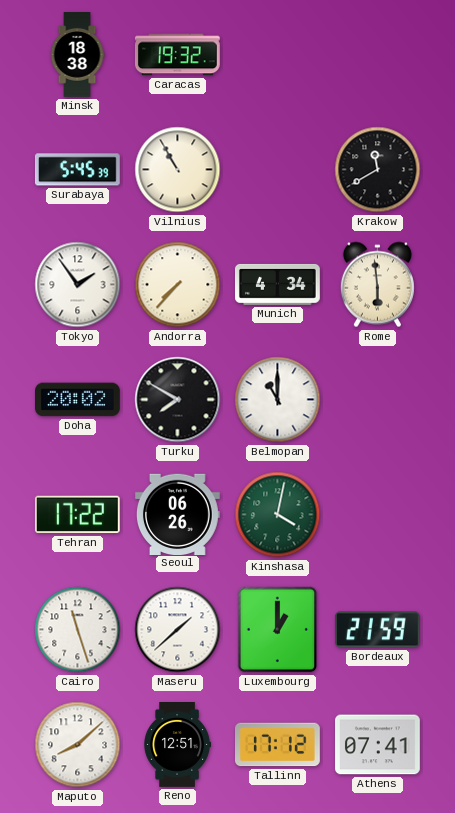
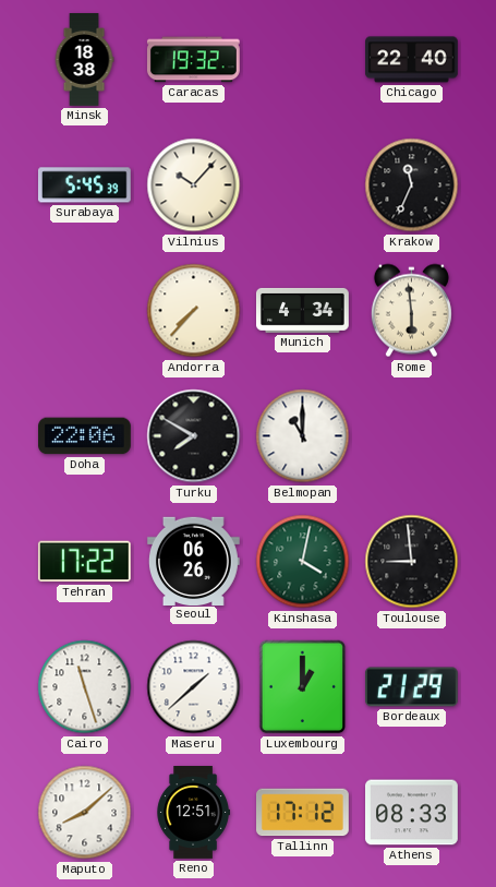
Chicago: none -> 22:40
Vilnius: 10:55 -> 10:07
Krakow: 11:40 -> 11:34
Tokyo: 1:54 -> none
Doha: 20:02 -> 22:06
Toulouse: none -> 8:59
Bordeaux: 21:59 -> 21:29
Athens: 07:41 -> 08:33
